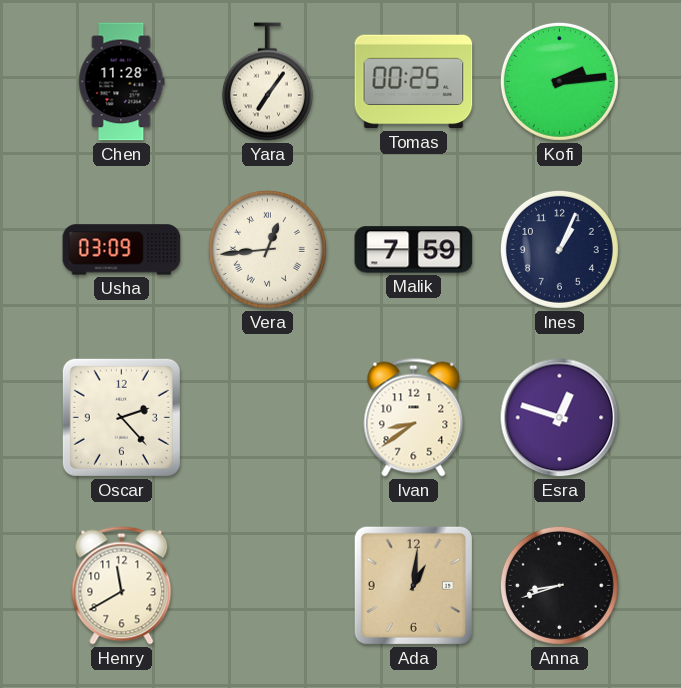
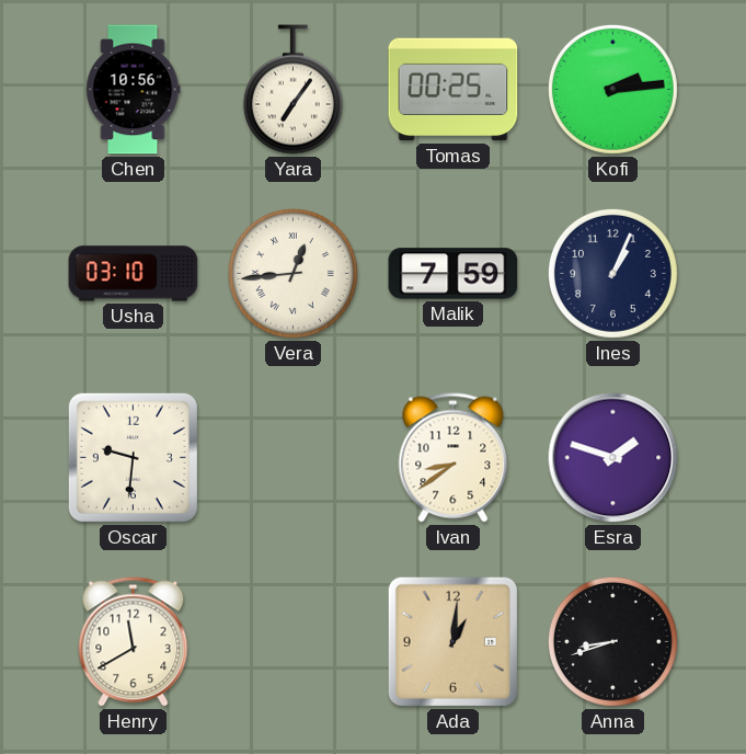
Chen: 11:28 -> 10:56
Usha: 03:09 -> 03:10
Oscar: 2:23 -> 9:31
Esra: 12:48 -> 1:48
